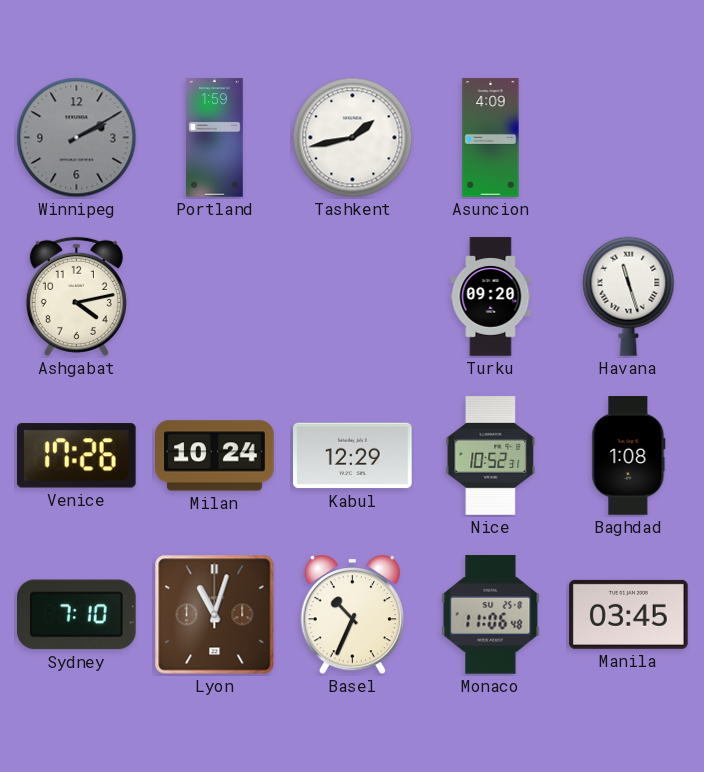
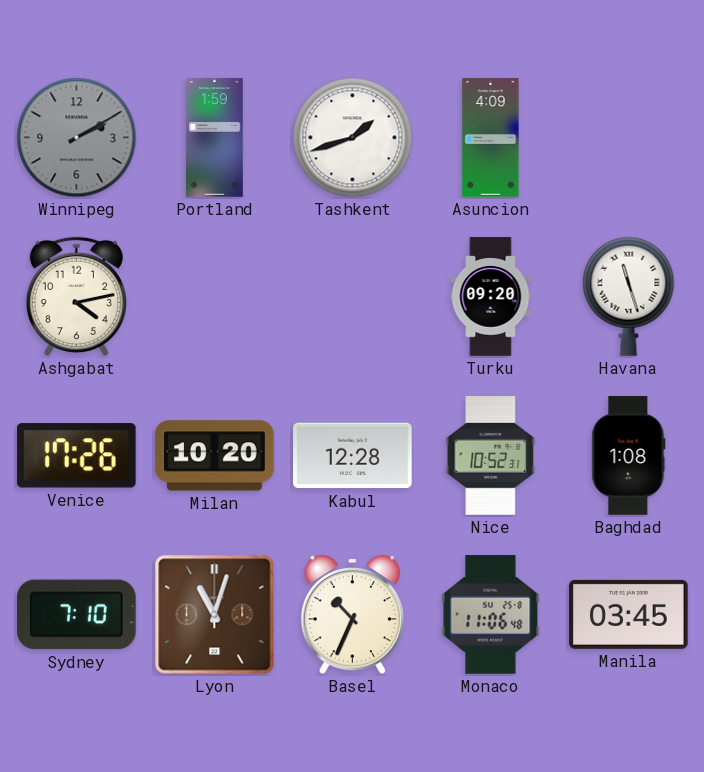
Tashkent: 1:43 -> 1:42
Milan: 10:24 -> 10:20
Kabul: 12:29 -> 12:28
